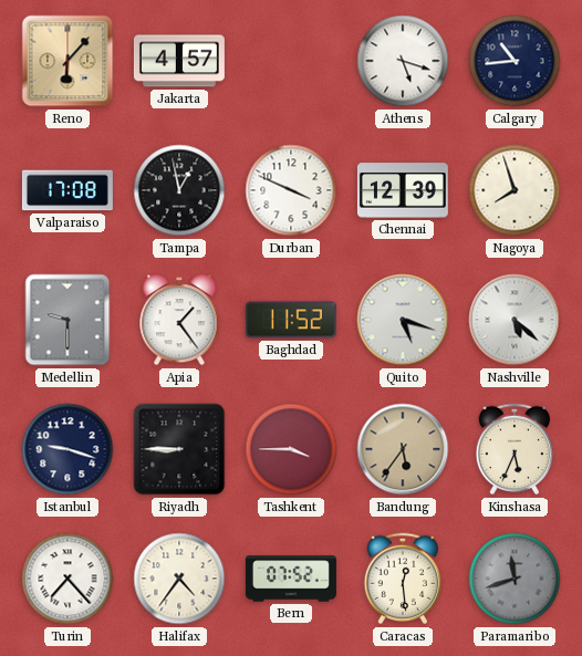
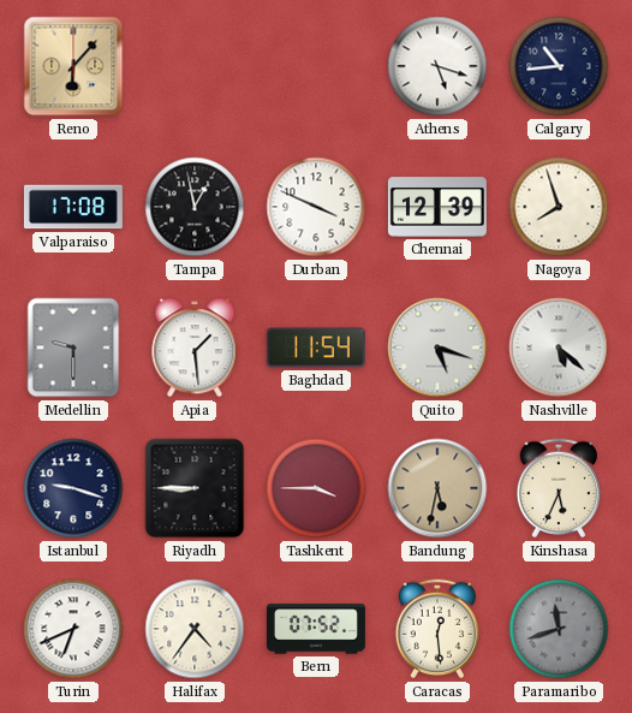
Jakarta: 4:57 -> none
Apia: 1:24 -> 1:29
Baghdad: 11:52 -> 11:54
Bandung: 5:36 -> 5:32
Turin: 7:23 -> 6:41
